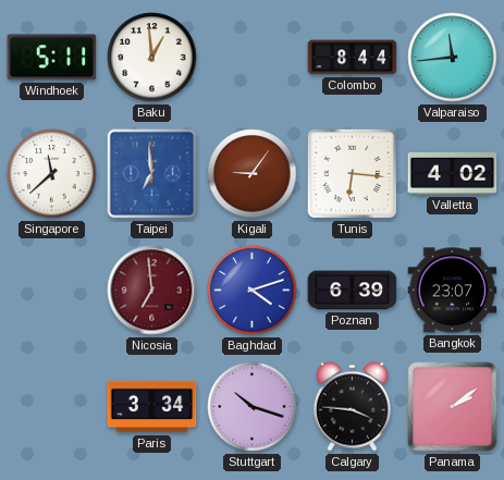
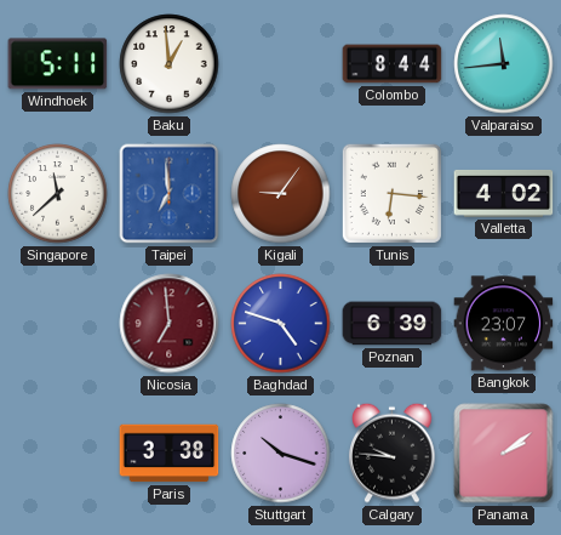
Baghdad: 4:12 -> 4:48
Paris: 3:34 -> 3:38
Calgary: 3:46 -> 9:46
